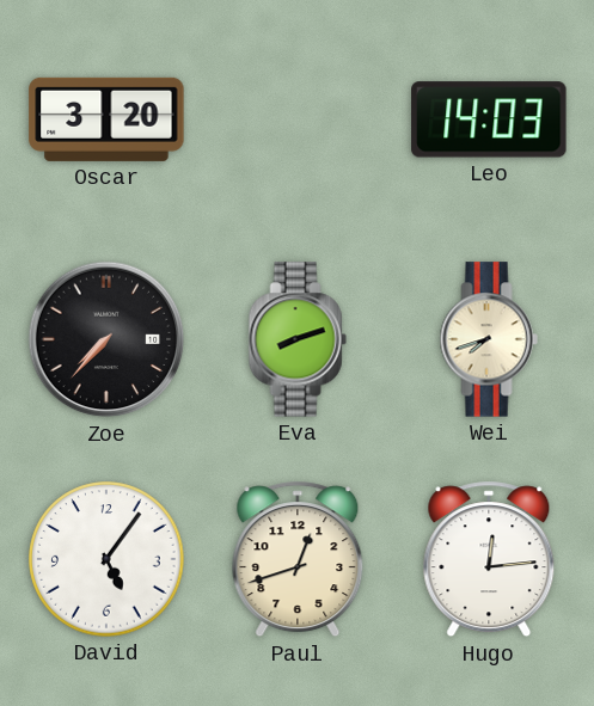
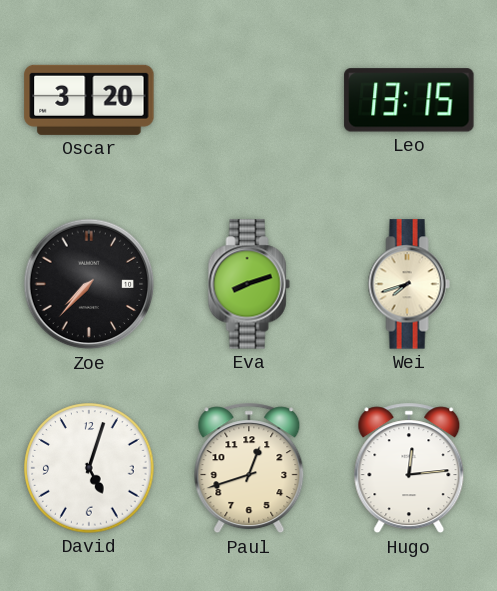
Leo: 14:03 -> 13:15
David: 5:06 -> 5:03
